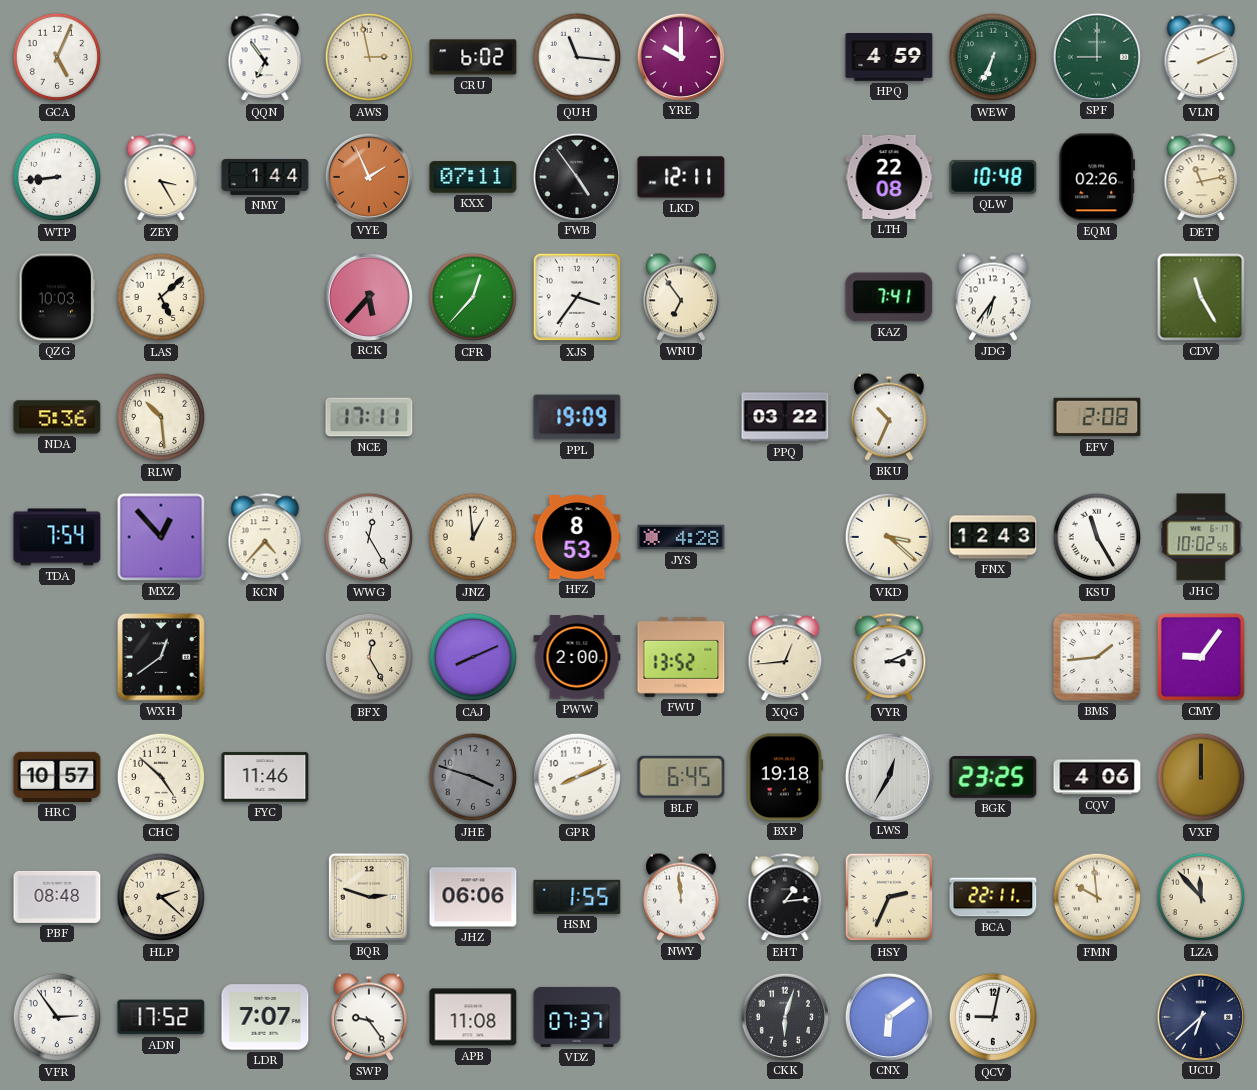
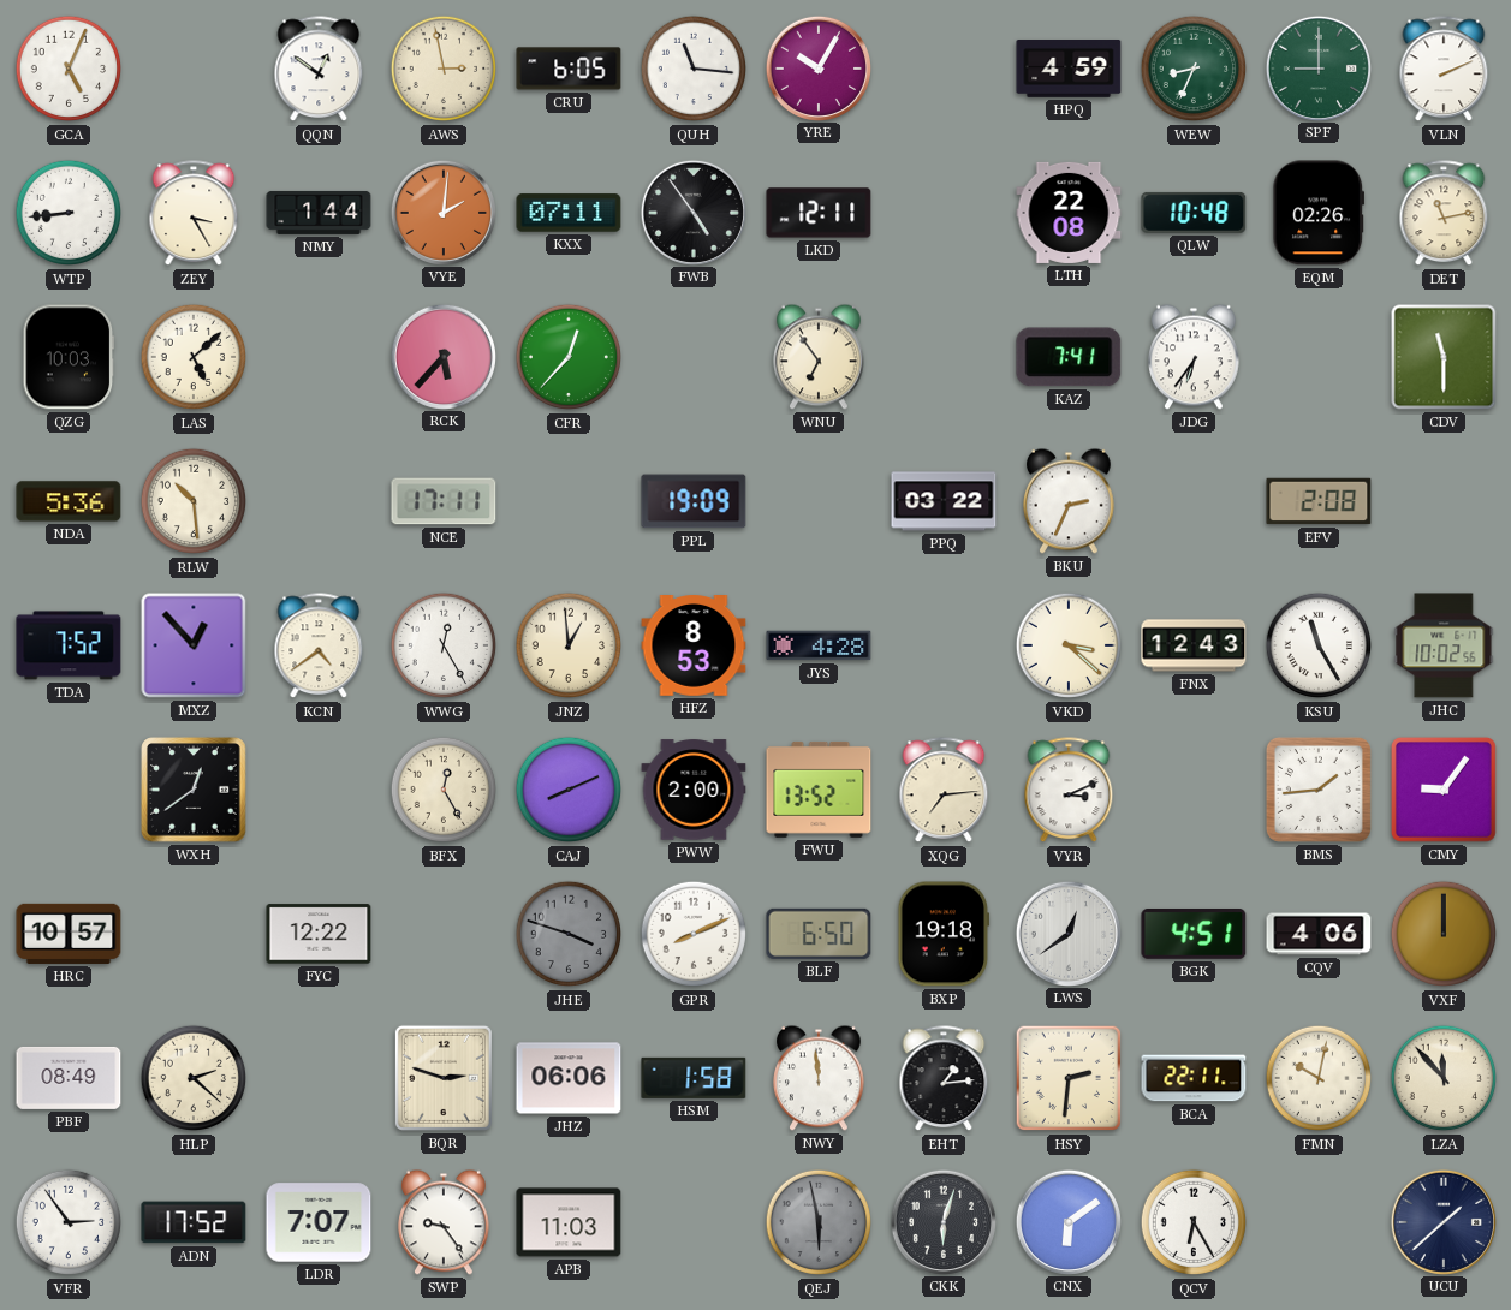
QQN: 6:54 -> 12:51
CRU: 6:02 -> 6:05
YRE: 10:00 -> 10:05
WEW: 6:34 -> 8:34
VYE: 1:56 -> 2:01
XJS: 3:36 -> none
CDV: 11:25 -> 11:30
BKU: 10:34 -> 2:34
TDA: 7:54 -> 7:52
KCN: 4:37 -> 4:39
XQG: 12:44 -> 7:14
CHC: 4:52 -> none
FYC: 11:46 -> 12:22
BLF: 6:45 -> 6:50
LWS: 12:35 -> 12:39
BGK: 23:25 -> 4:51
PBF: 08:48 -> 08:49
HSM: 1:55 -> 1:58
HSY: 2:34 -> 2:31
FMN: 9:59 -> 10:02
APB: 11:08 -> 11:03
VDZ: 07:37 -> none
QEJ: none -> 5:58
QCV: 9:02 -> 6:25
UCU: 6:38 -> 1:38
